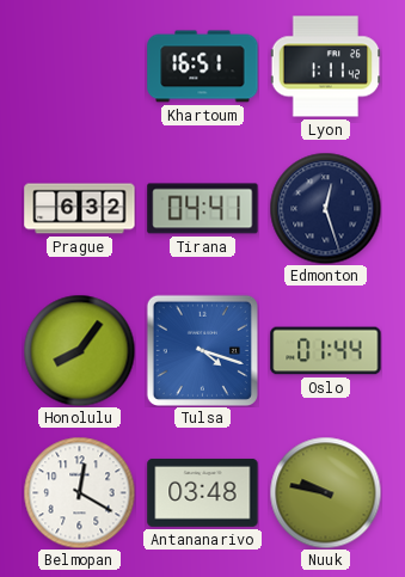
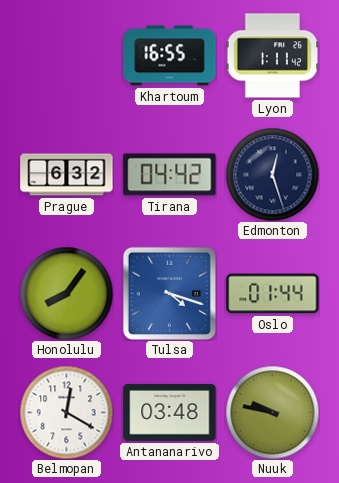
Khartoum: 16:51 -> 16:55
Tirana: 04:41 -> 04:42
